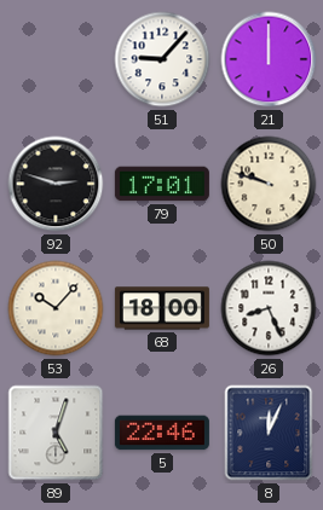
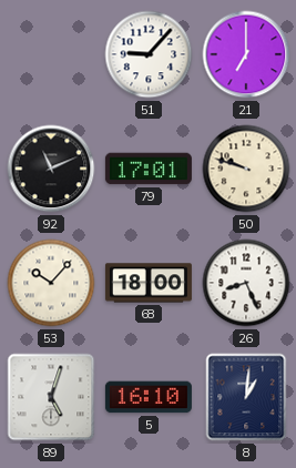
21: 12:00 -> 7:00
92: 2:48 -> 11:11
5: 22:46 -> 16:10
8: 12:04 -> 1:01
